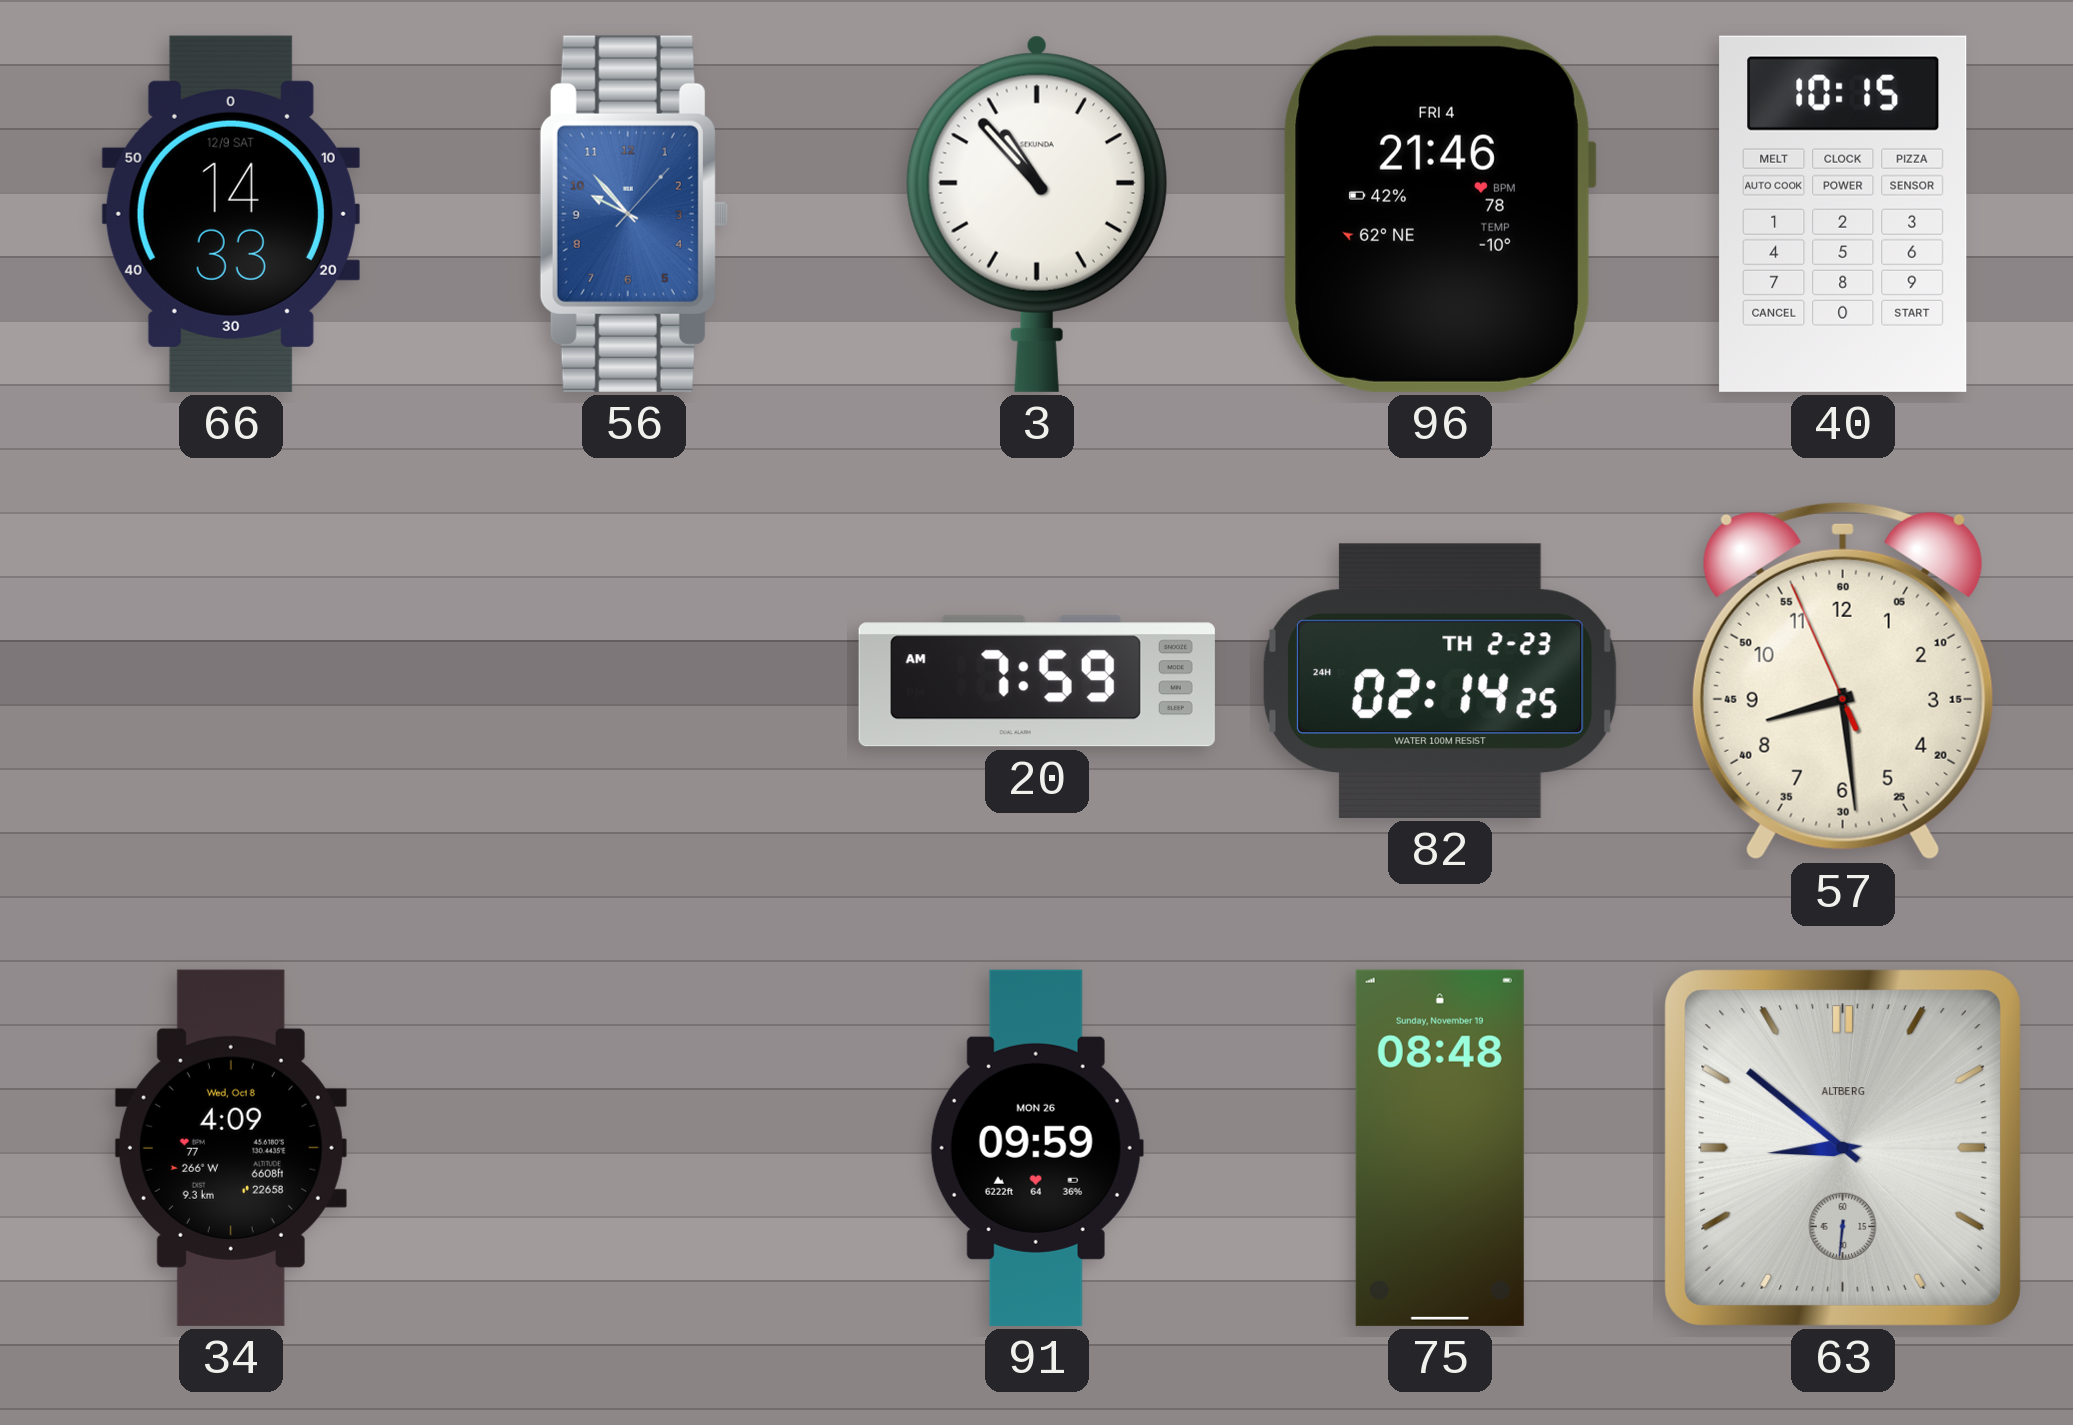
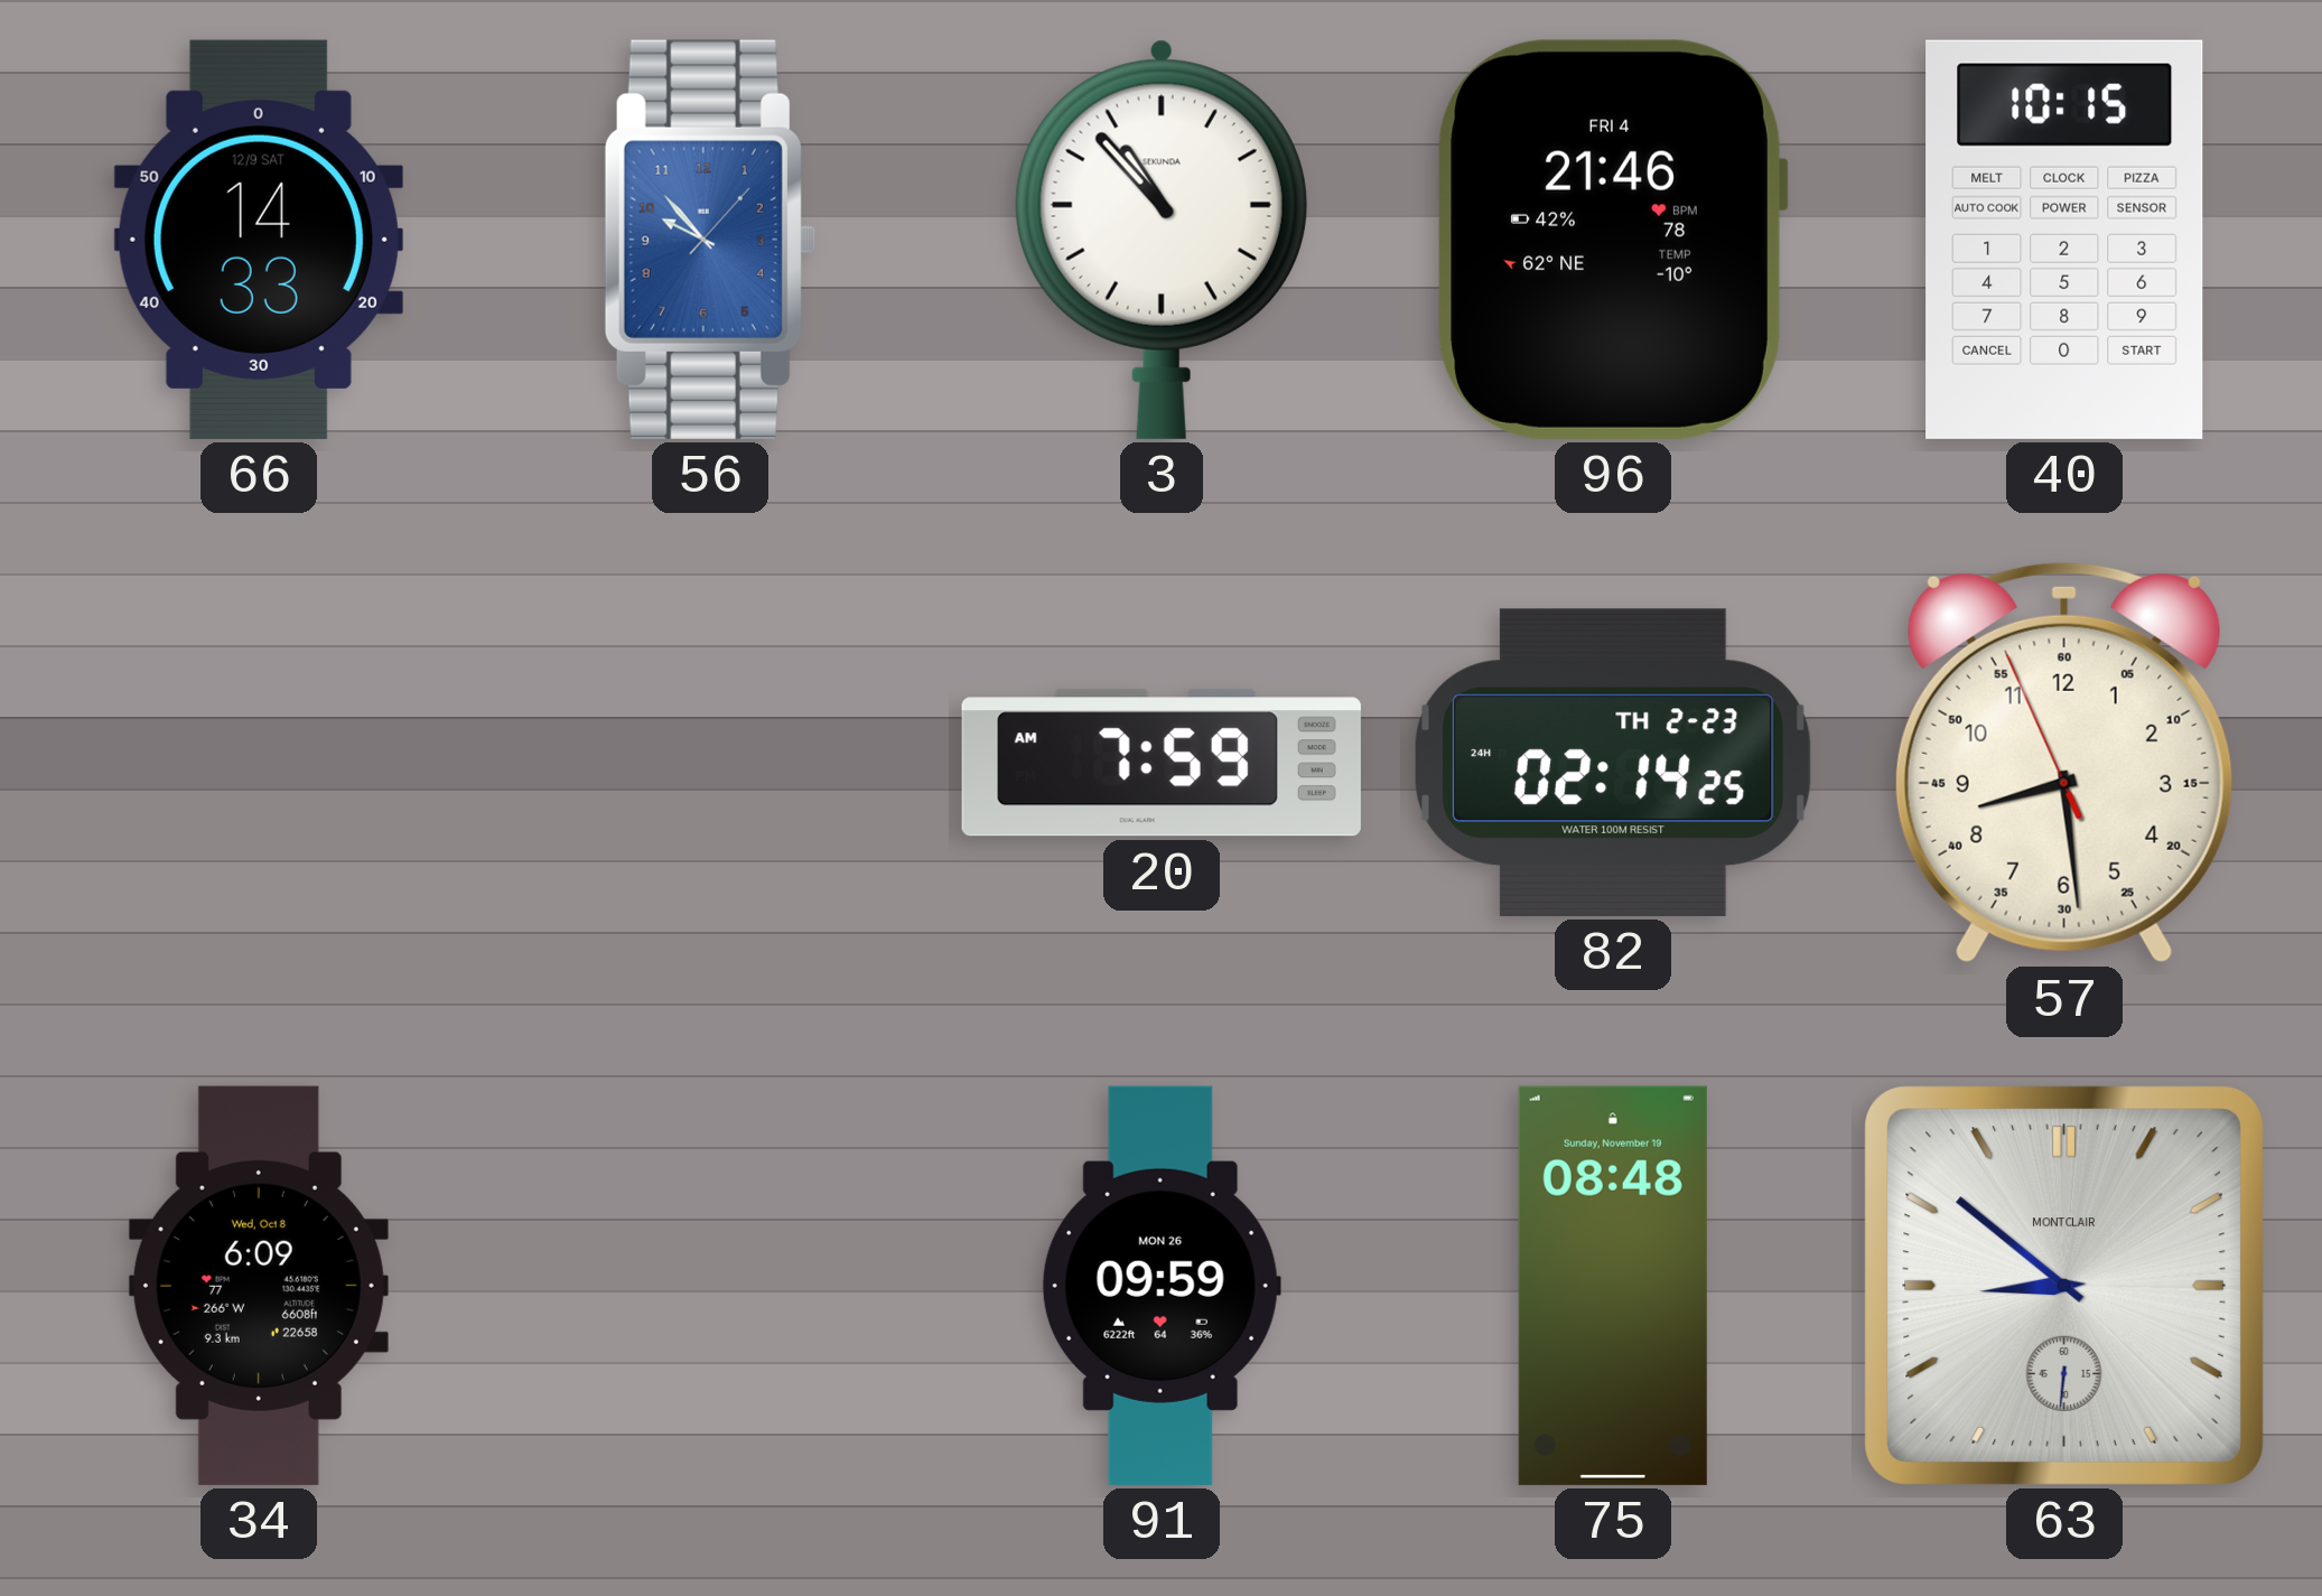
34: 4:09 -> 6:09
63 brand: ALTBERG -> MONTCLAIR
